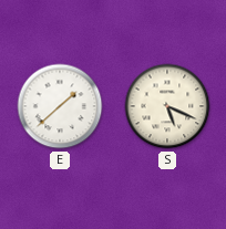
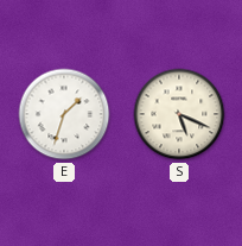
E: 1:38 -> 1:33
